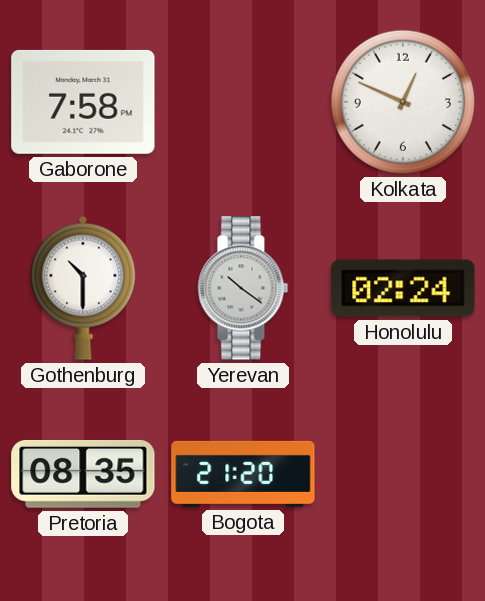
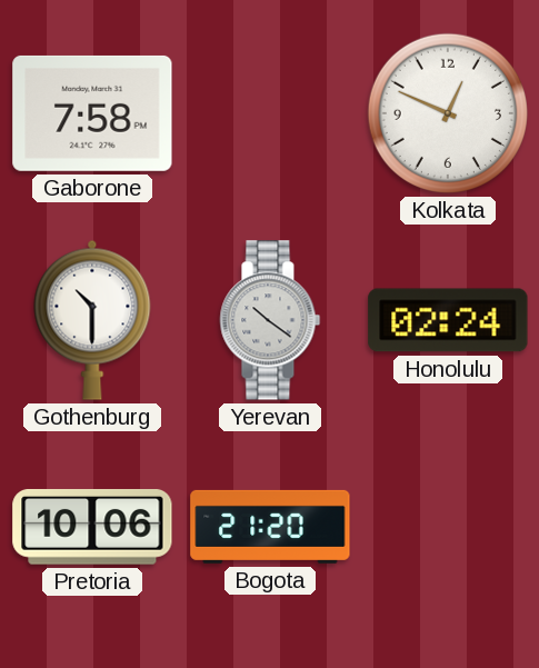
Pretoria: 08:35 -> 10:06
